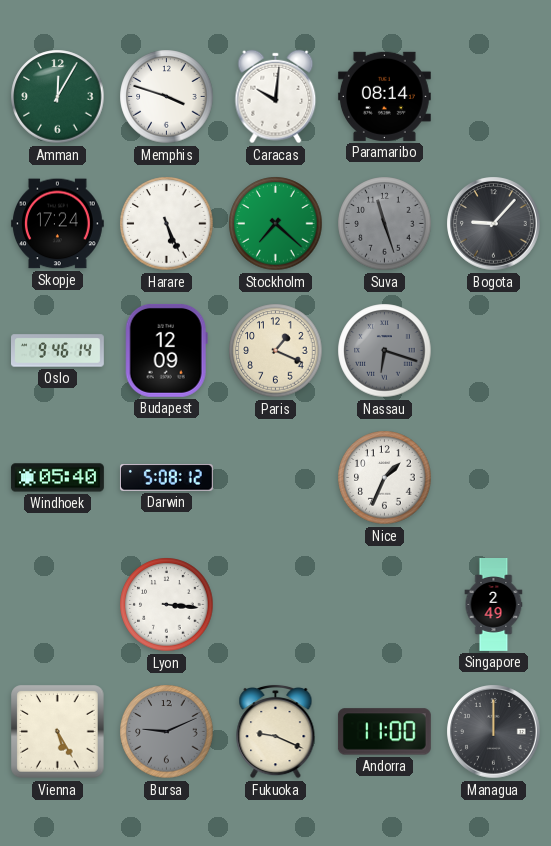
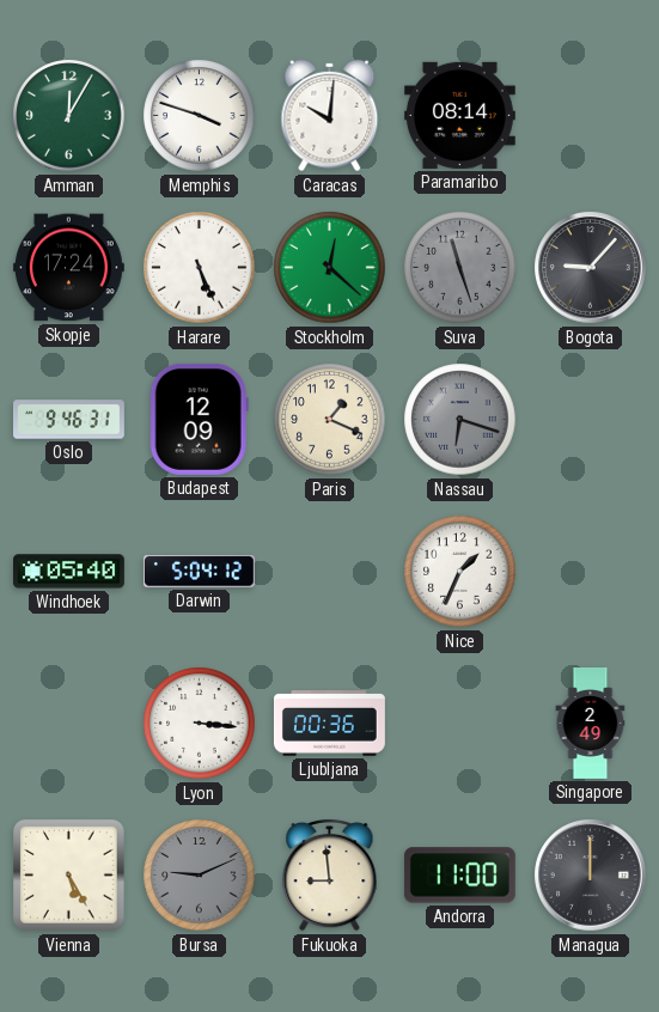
Stockholm: 7:22 -> 12:22
Oslo: 9:46:14 -> 9:46:31
Darwin: 5:08 -> 5:04
Ljubljana: none -> 00:36
Fukuoka: 9:19 -> 8:59
